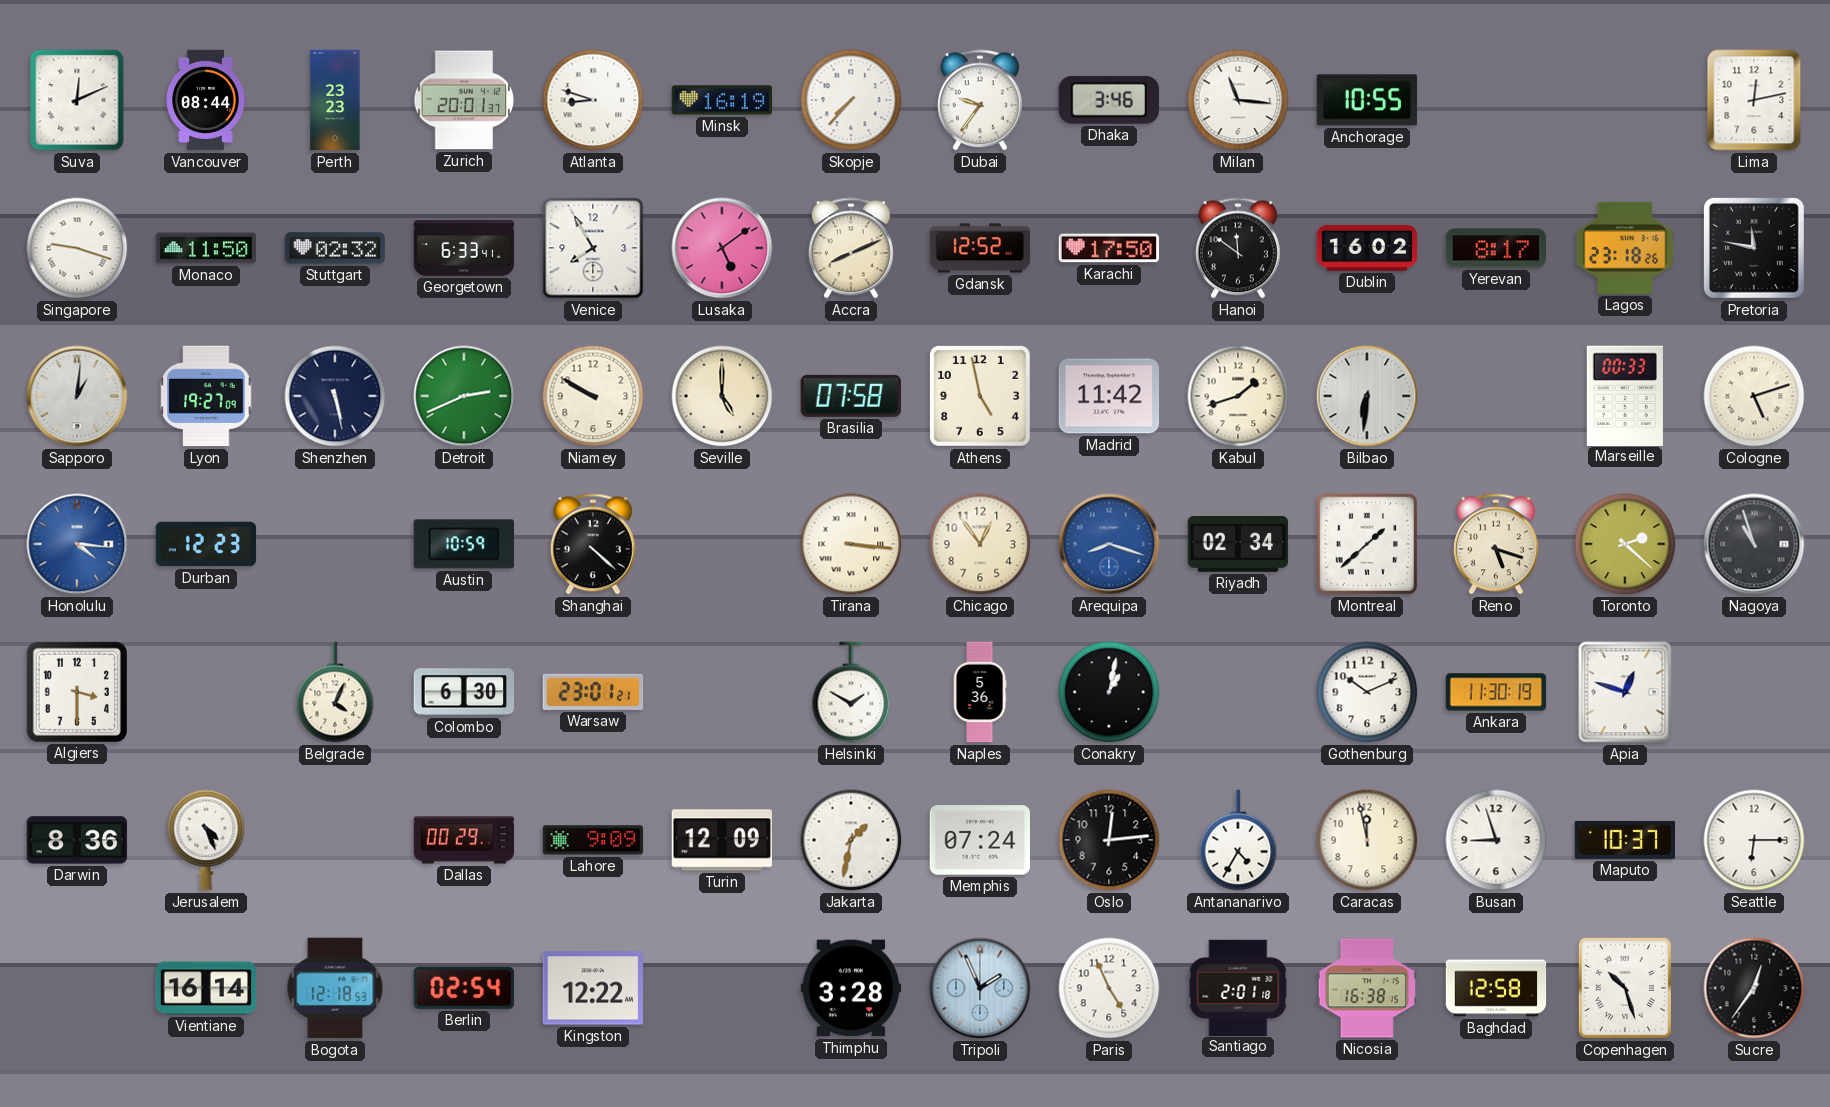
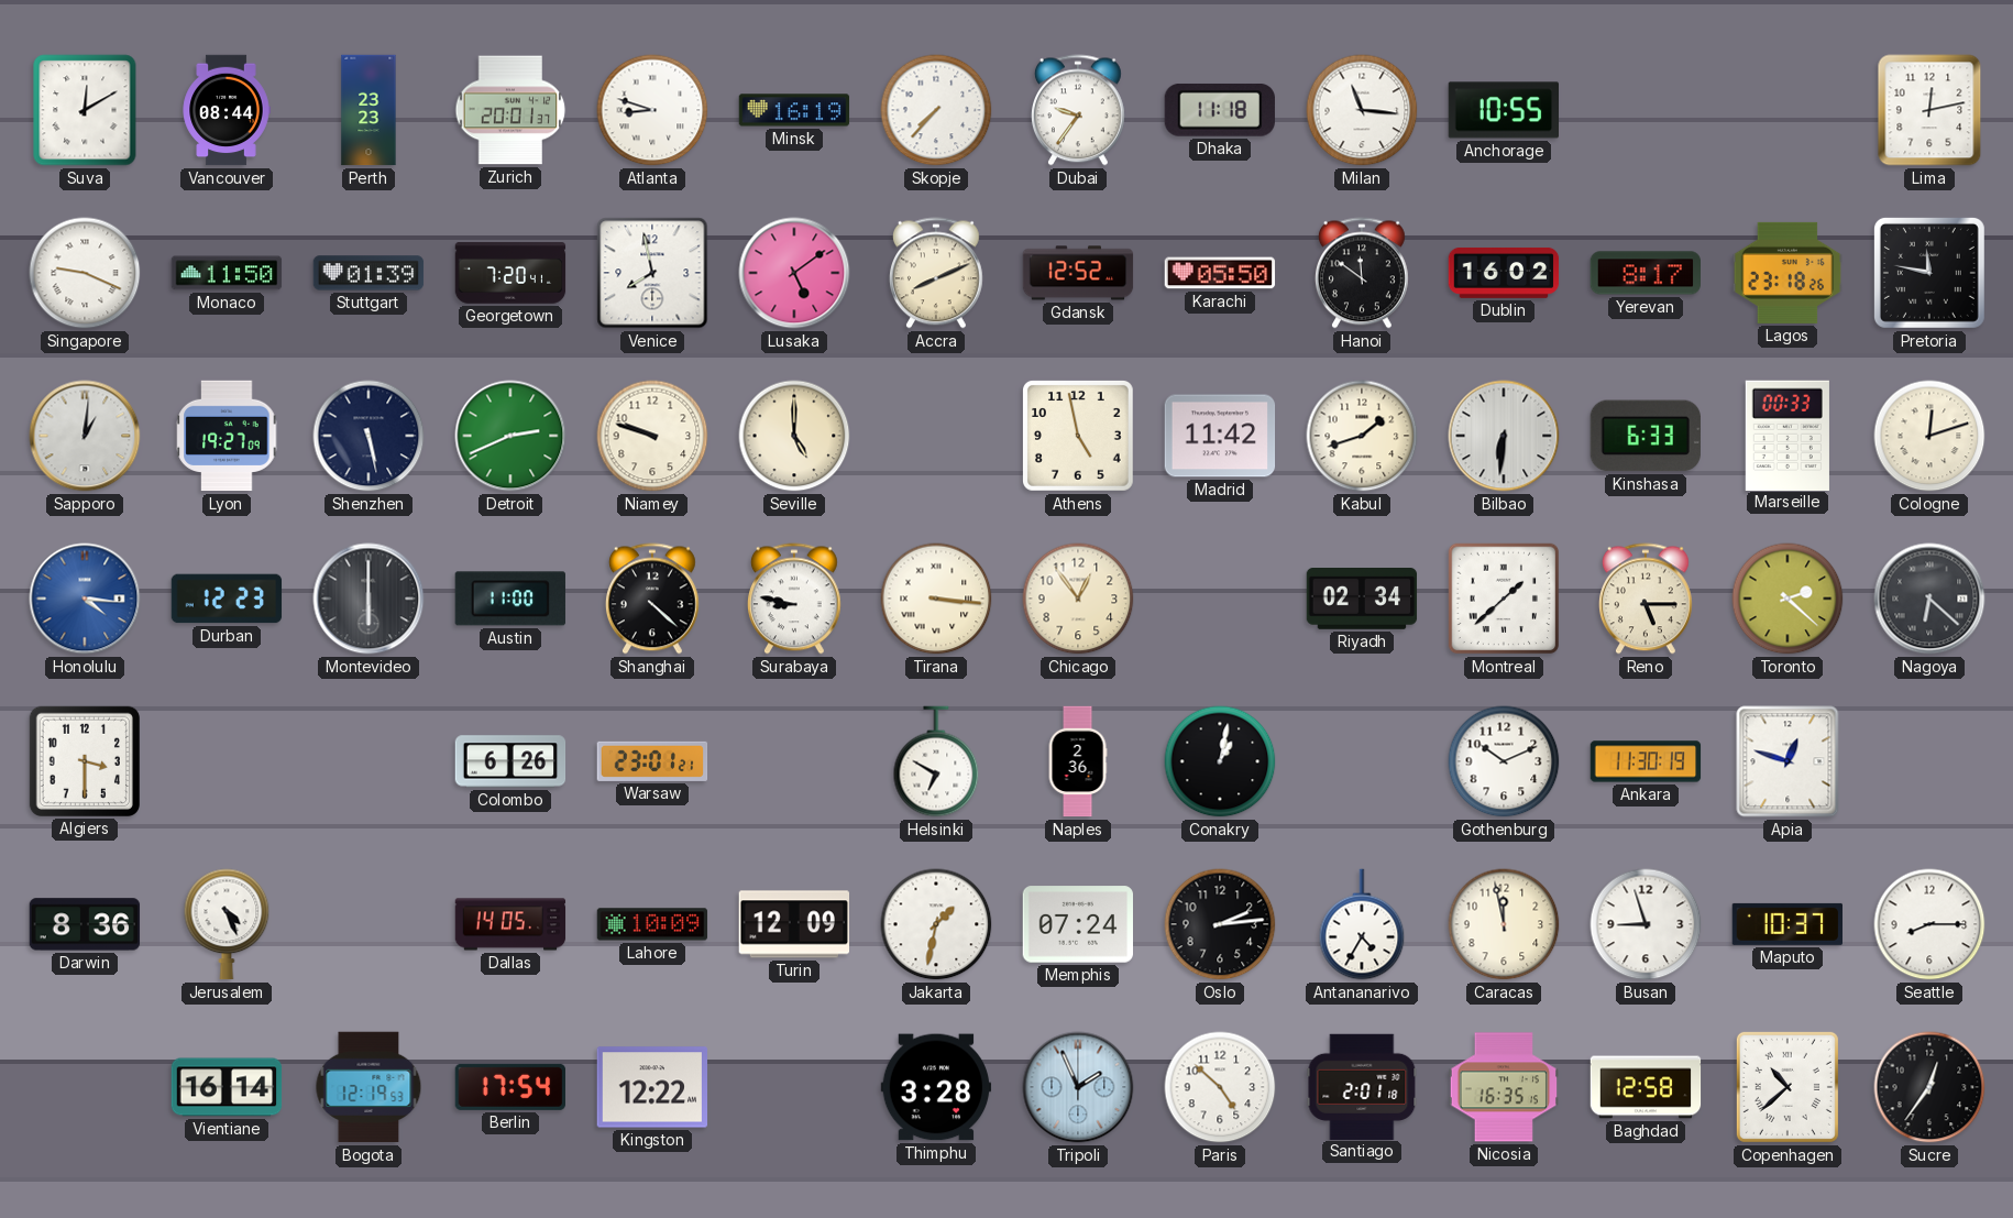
Suva: 12:11 -> 12:10
Dhaka: 3:46 -> 11:18
Singapore: 9:18 -> 9:19
Stuttgart: 02:32 -> 01:39
Georgetown: 6:33 -> 7:20
Venice: 7:55 -> 7:58
Karachi: 17:50 -> 05:50
Niamey: 9:50 -> 9:48
Brasilia: 07:58 -> none
Kinshasa: none -> 6:33
Cologne: 5:12 -> 12:12
Montevideo: none -> 6:00
Austin: 10:59 -> 11:00
Surabaya: none -> 8:47
Arequipa: 8:18 -> none
Reno: 5:18 -> 5:15
Nagoya: 10:57 -> 6:22
Belgrade: 4:04 -> none
Colombo: 6:30 -> 6:26
Helsinki: 1:50 -> 6:50
Naples: 5:36 -> 2:36
Dallas: 00:29 -> 14:05
Lahore: 9:09 -> 10:09
Oslo: 12:14 -> 2:14
Seattle: 6:15 -> 8:15
Bogota: 12:18 -> 12:19
Berlin: 02:54 -> 17:54
Paris: 4:56 -> 4:52
Nicosia: 16:38 -> 16:35
Copenhagen: 10:27 -> 10:38
